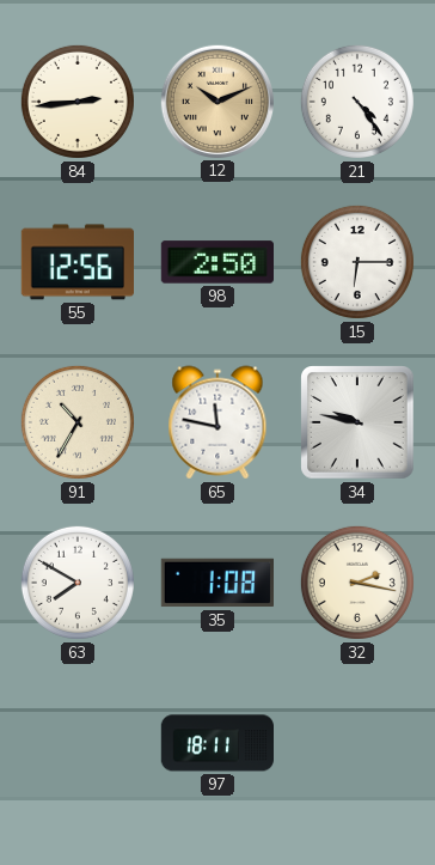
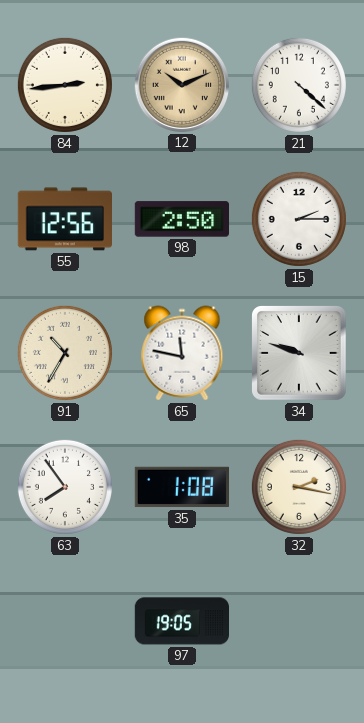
21: 4:24 -> 4:22
15: 6:15 -> 2:15
34: 9:47 -> 9:48
63: 7:50 -> 7:54
97: 18:11 -> 19:05
